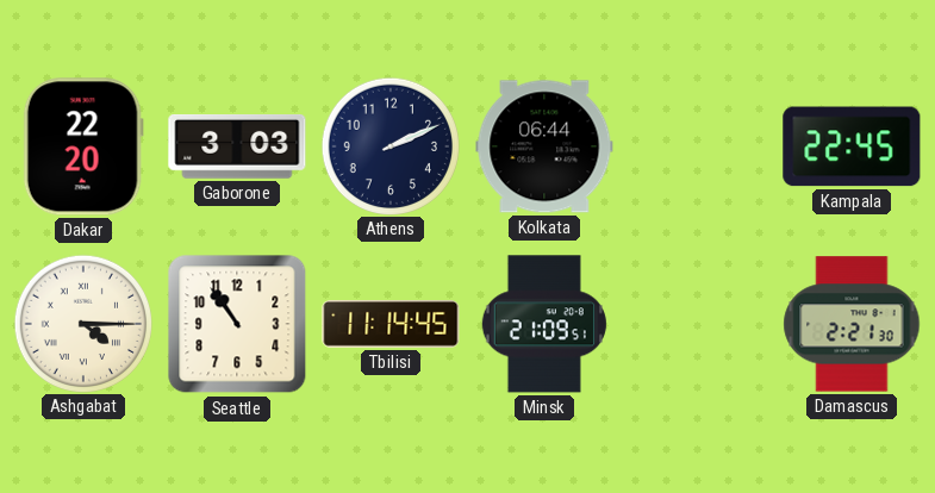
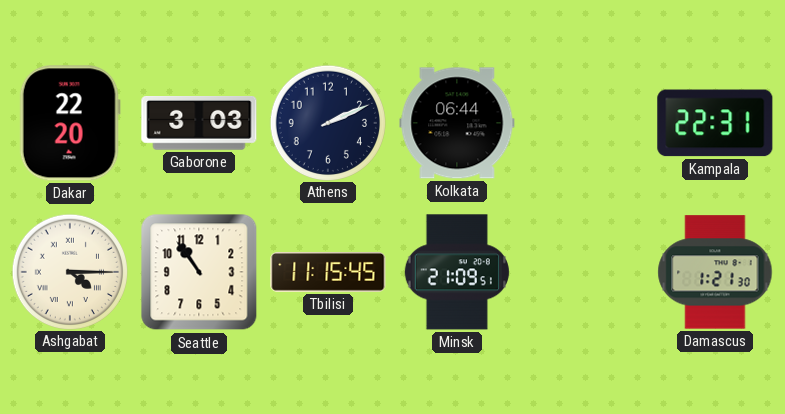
Kampala: 22:45 -> 22:31
Tbilisi: 11:14 -> 11:15
Damascus: 2:21 -> 1:21
